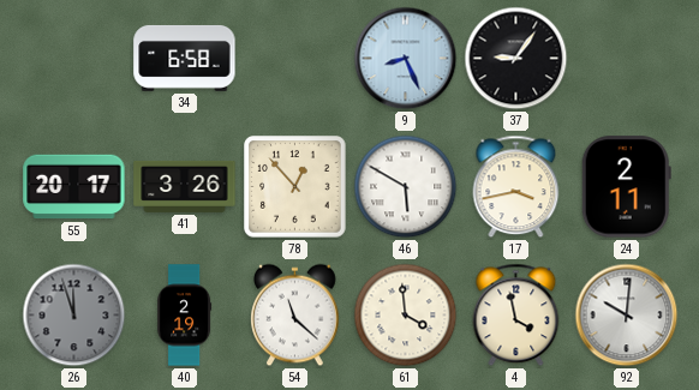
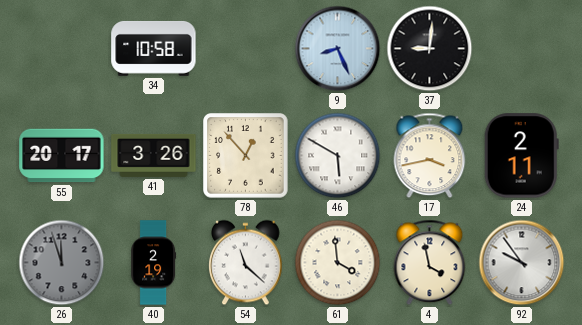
34: 6:58 -> 10:58
37: 9:06 -> 9:01
92: 10:01 -> 9:54
